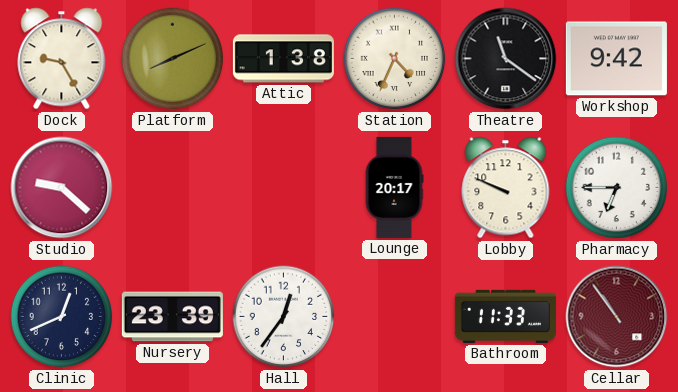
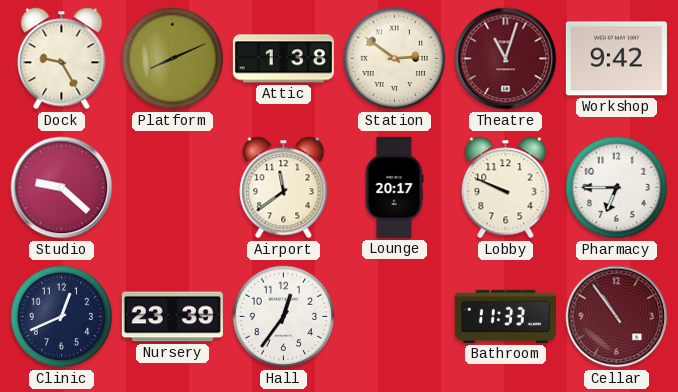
Station: 4:34 -> 2:51
Theatre: 11:21 -> 11:03
Theatre dial: black -> burgundy
Airport: none -> 11:39
